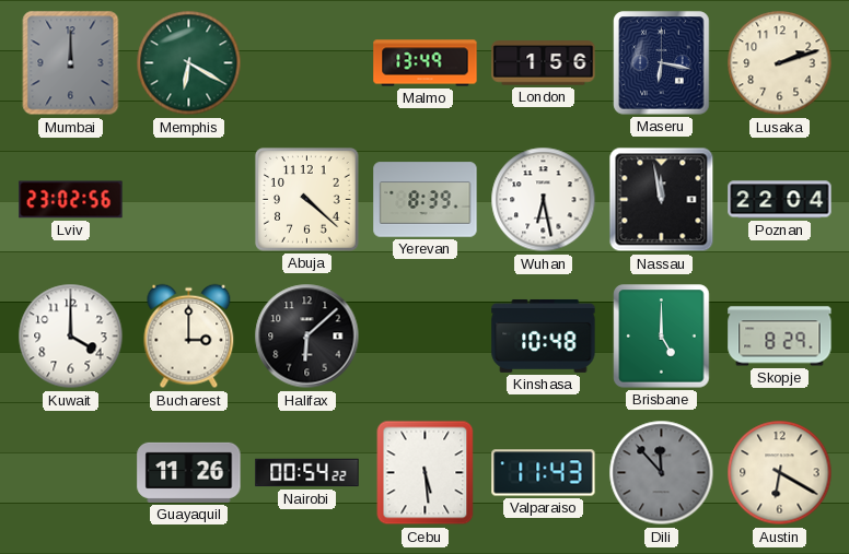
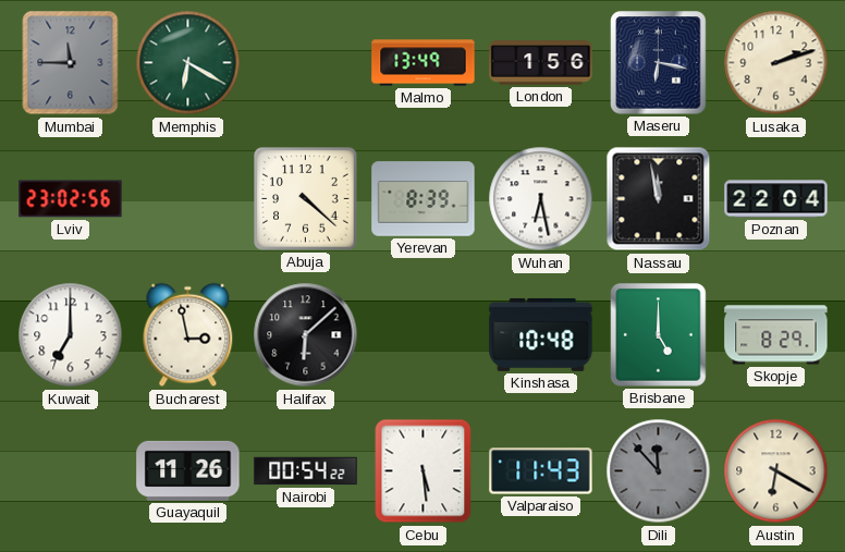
Mumbai: 12:00 -> 11:45
Kuwait: 4:00 -> 7:00
Bucharest: 3:00 -> 2:58
